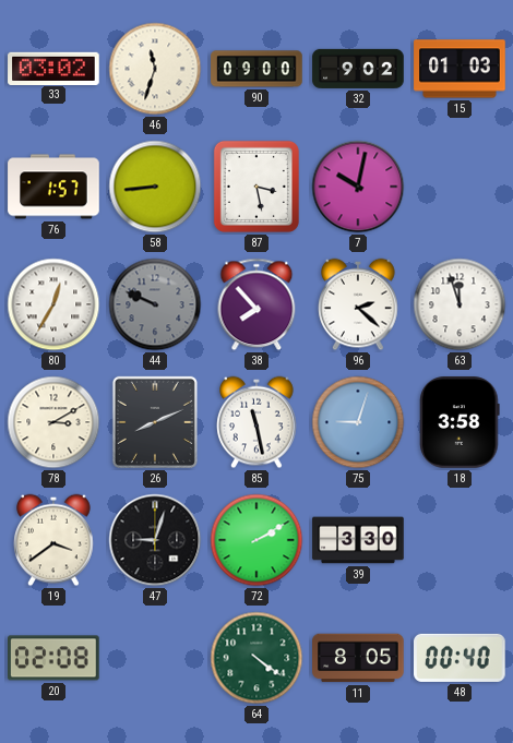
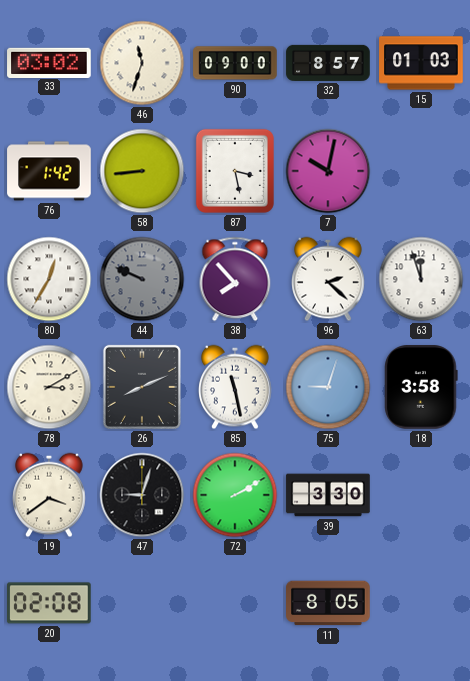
32: 9:02 -> 8:57
76: 1:57 -> 1:42
64: 4:21 -> none
48: 00:40 -> none
